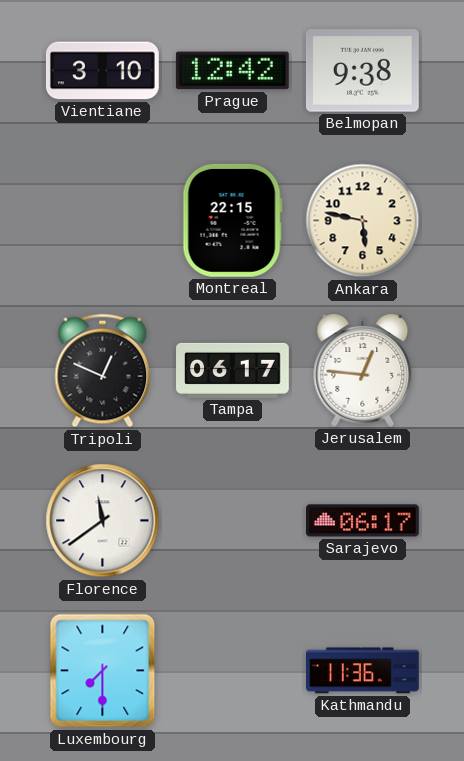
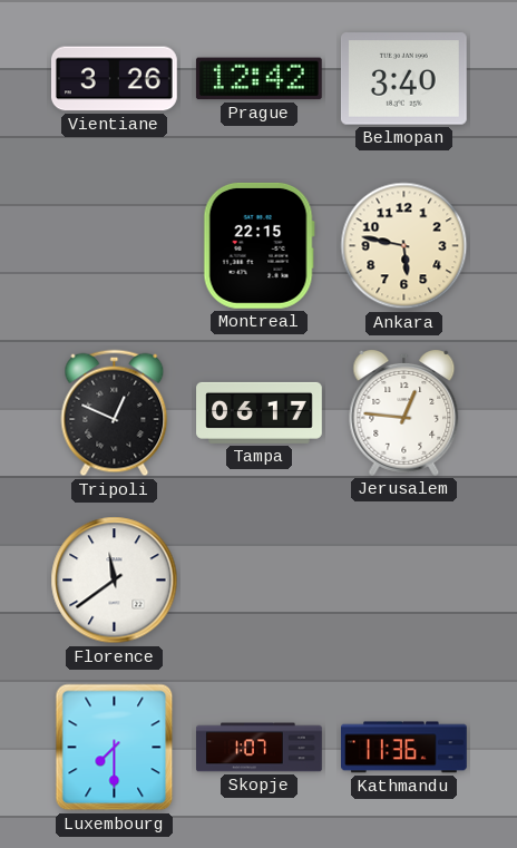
Vientiane: 3:10 -> 3:26
Belmopan: 9:38 -> 3:40
Sarajevo: 06:17 -> none
Skopje: none -> 1:07
